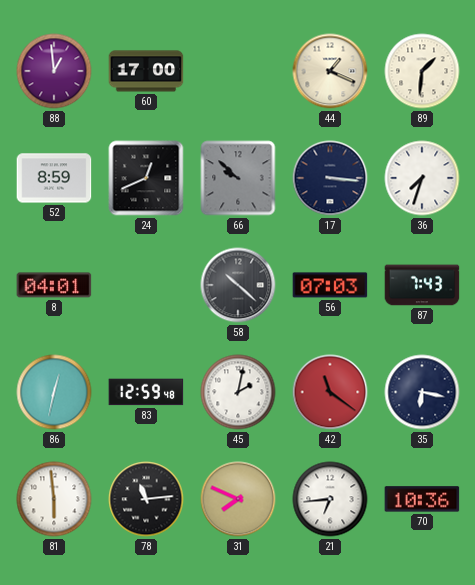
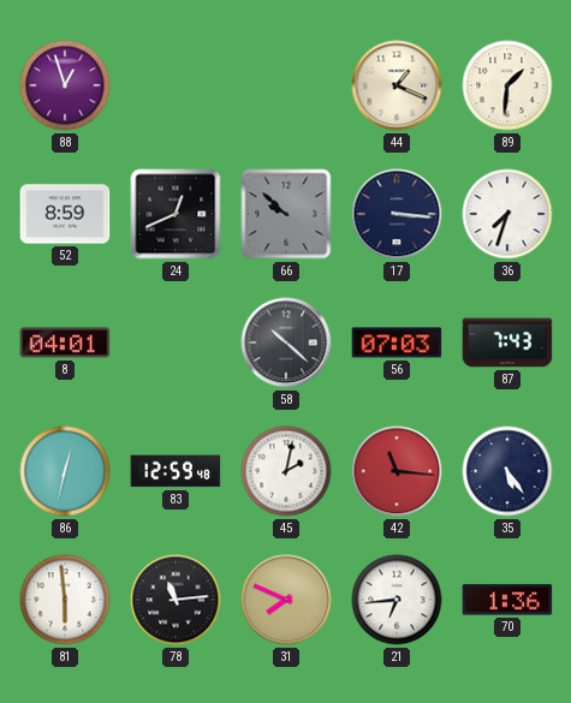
88: 12:59 -> 12:57
60: 17:00 -> none
42: 11:21 -> 11:16
35: 6:17 -> 5:24
70: 10:36 -> 1:36
